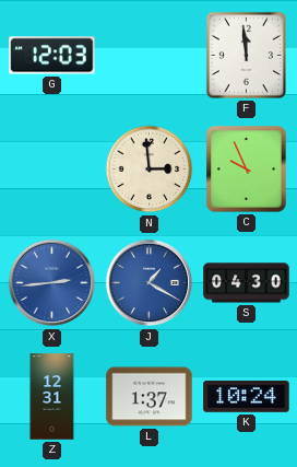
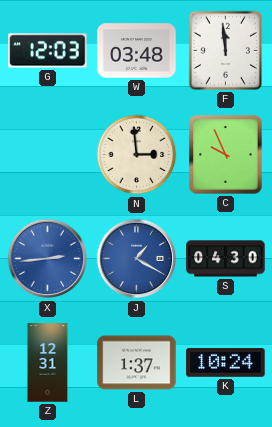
W: none -> 03:48
